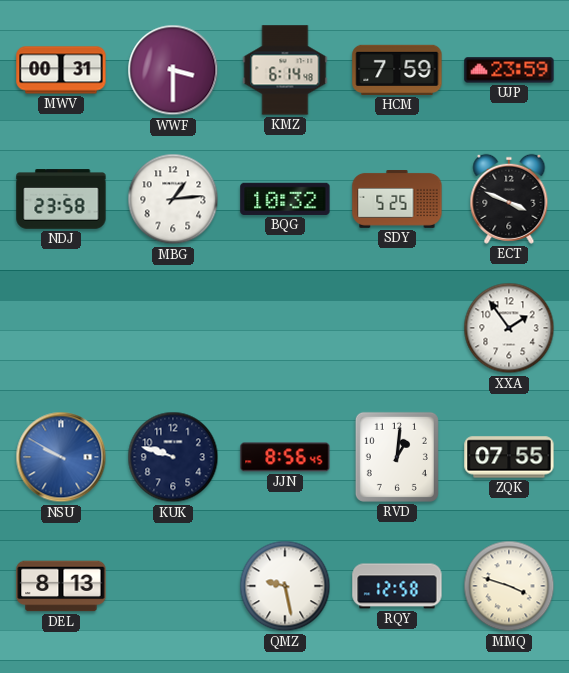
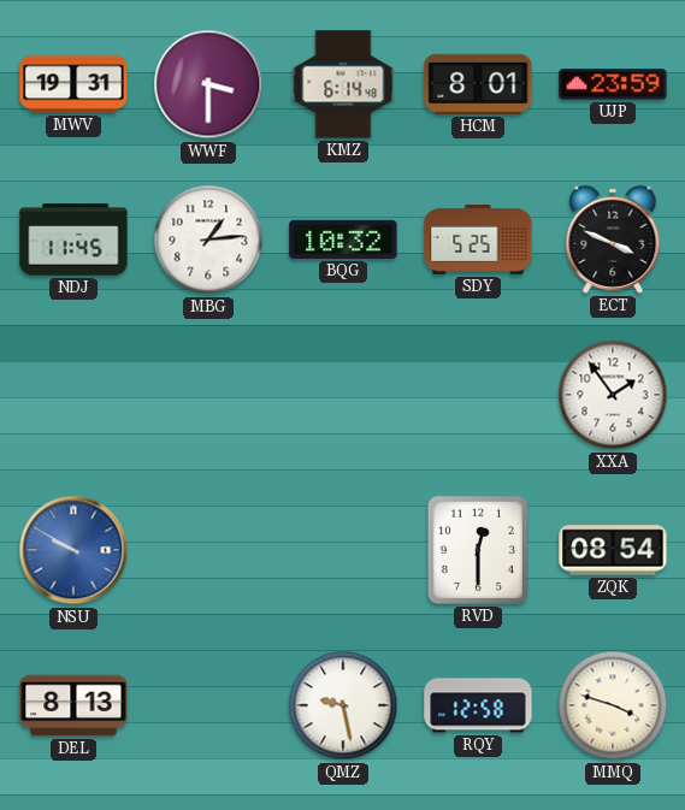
MWV: 00:31 -> 19:31
HCM: 7:59 -> 8:01
NDJ: 23:58 -> 11:45
KUK: 9:48 -> none
JJN: 8:56 -> none
RVD: 1:01 -> 12:30
ZQK: 07:55 -> 08:54
